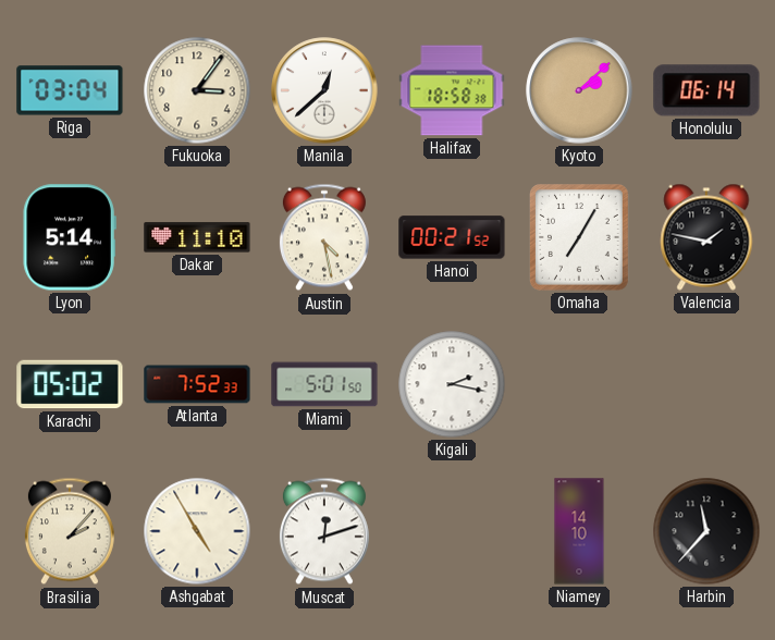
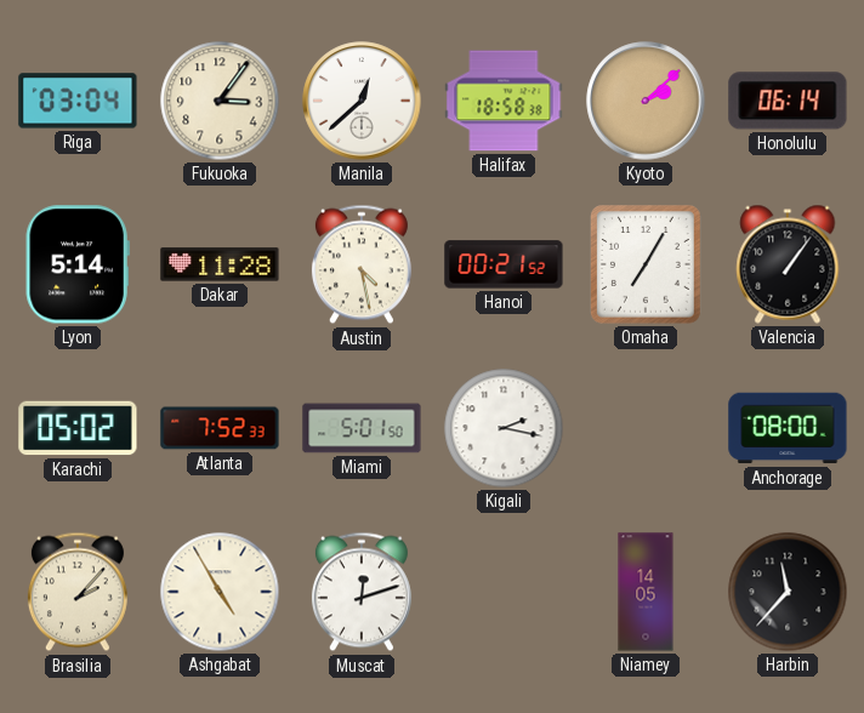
Dakar: 11:10 -> 11:28
Valencia: 1:47 -> 1:06
Anchorage: none -> 08:00
Niamey: 14:10 -> 14:05
